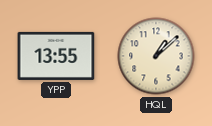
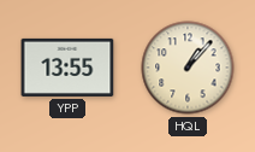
HQL: 1:08 -> 1:07
